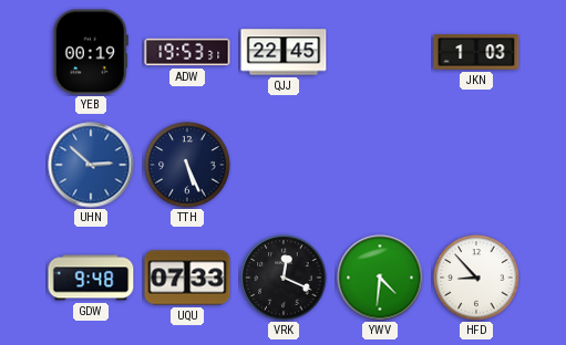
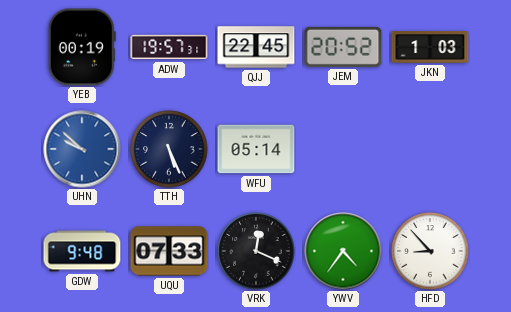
ADW: 19:53 -> 19:57
JEM: none -> 20:52
UHN: 2:52 -> 9:52
WFU: none -> 05:14
YWV: 4:31 -> 4:36
